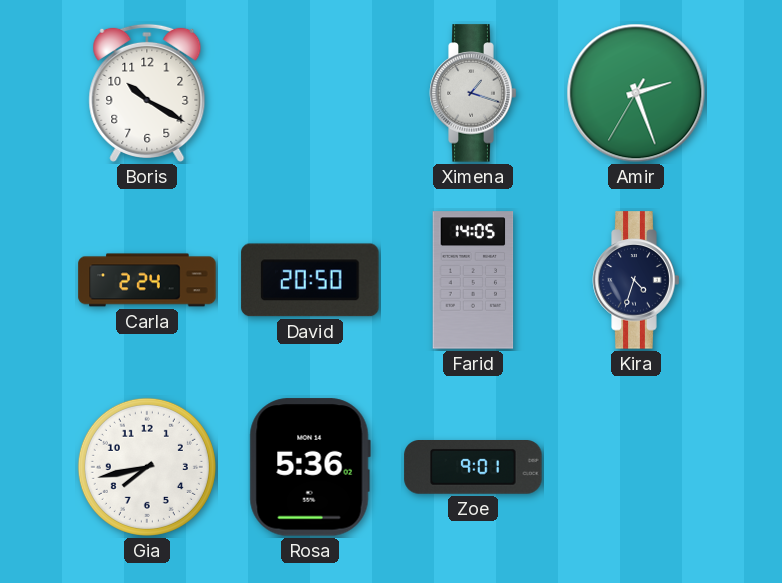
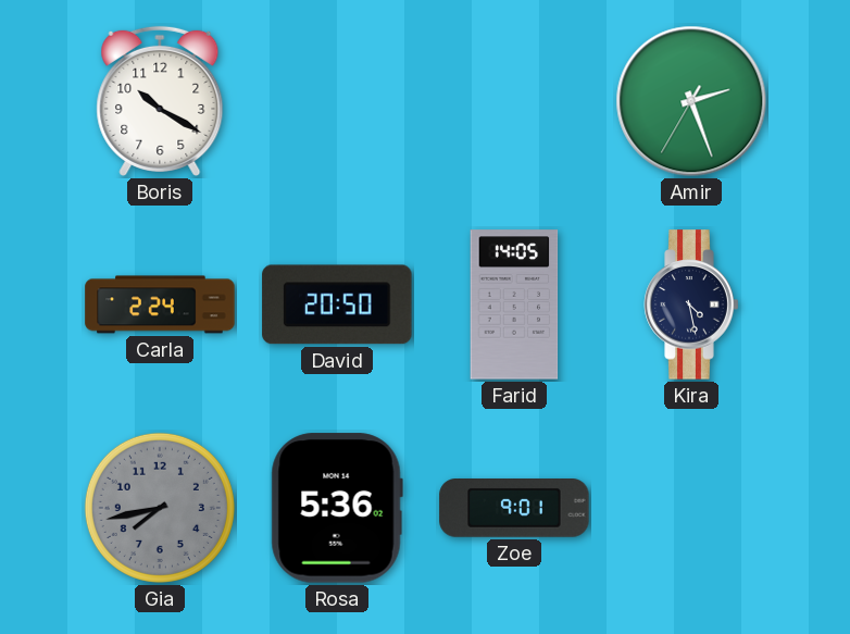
Ximena: 1:18 -> none
Kira: 4:33 -> 4:28
Gia dial: white -> grey
